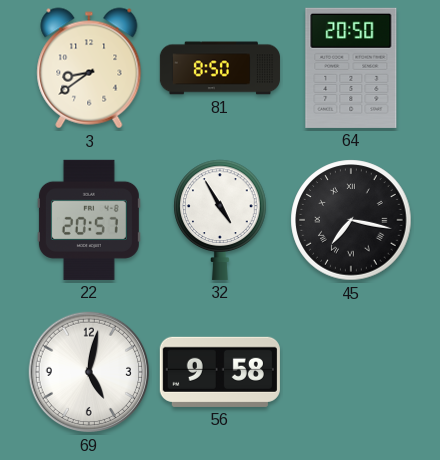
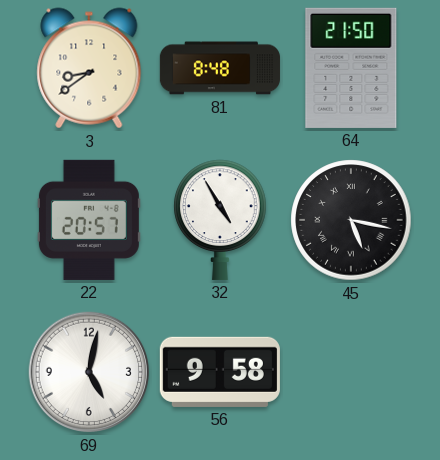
81: 8:50 -> 8:48
64: 20:50 -> 21:50
45: 7:17 -> 5:17
